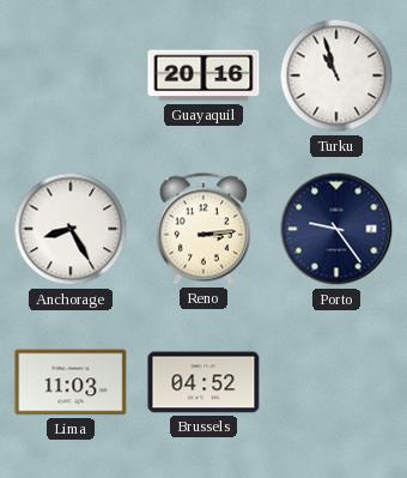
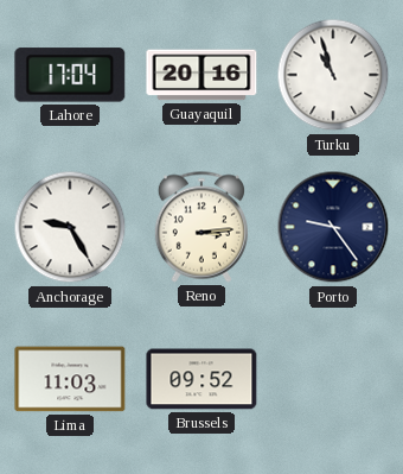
Lahore: none -> 17:04
Anchorage: 8:25 -> 9:25
Brussels: 04:52 -> 09:52
